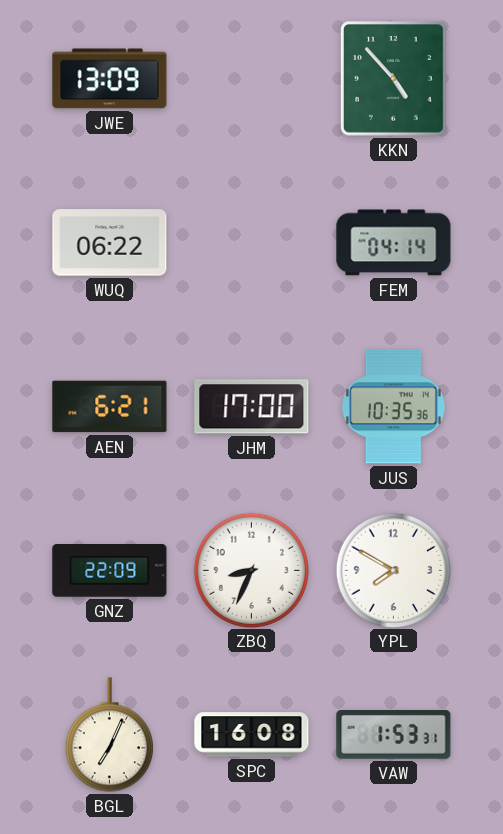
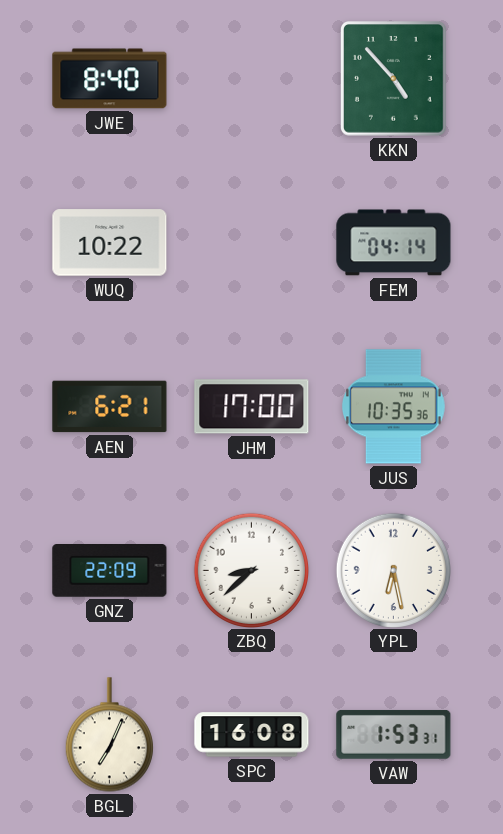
JWE: 13:09 -> 8:40
WUQ: 06:22 -> 10:22
ZBQ: 8:34 -> 8:38
YPL: 7:50 -> 6:28
